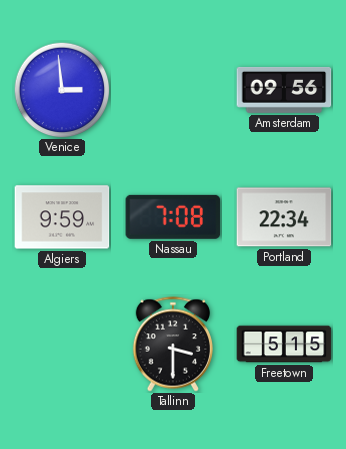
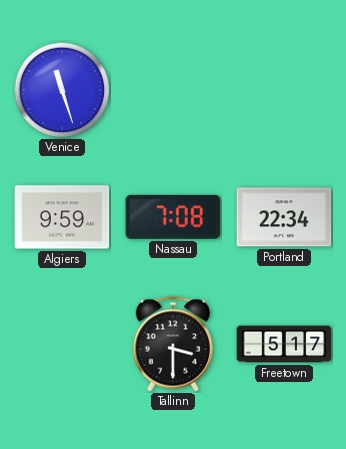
Venice: 2:59 -> 11:27
Amsterdam: 09:56 -> none
Freetown: 5:15 -> 5:17
